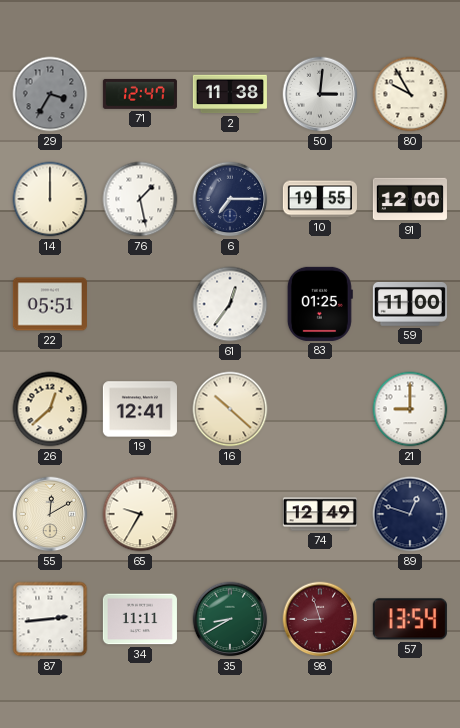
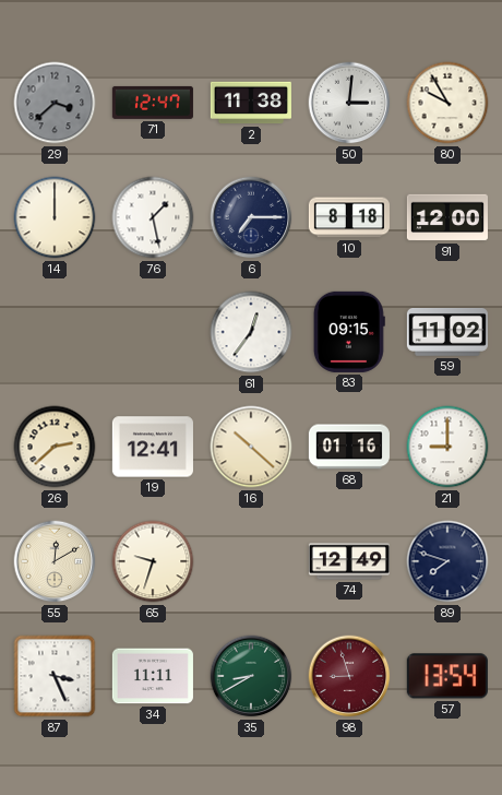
29: 3:35 -> 3:38
10: 19:55 -> 8:18
22: 05:51 -> none
83: 01:25 -> 09:15
59: 11:00 -> 11:02
26: 12:38 -> 2:38
68: none -> 01:16
65: 9:35 -> 9:33
89: 12:48 -> 7:48
87: 2:44 -> 3:26
